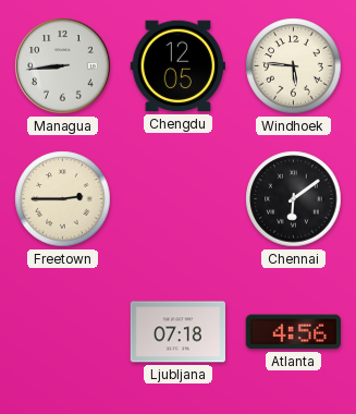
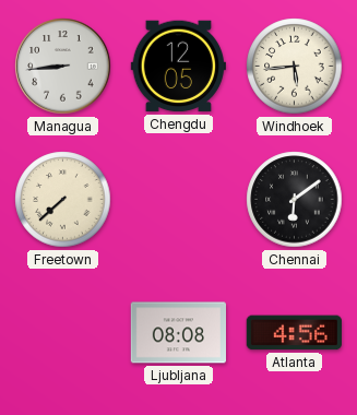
Windhoek: 5:46 -> 5:44
Freetown: 2:45 -> 7:38
Ljubljana: 07:18 -> 08:08
